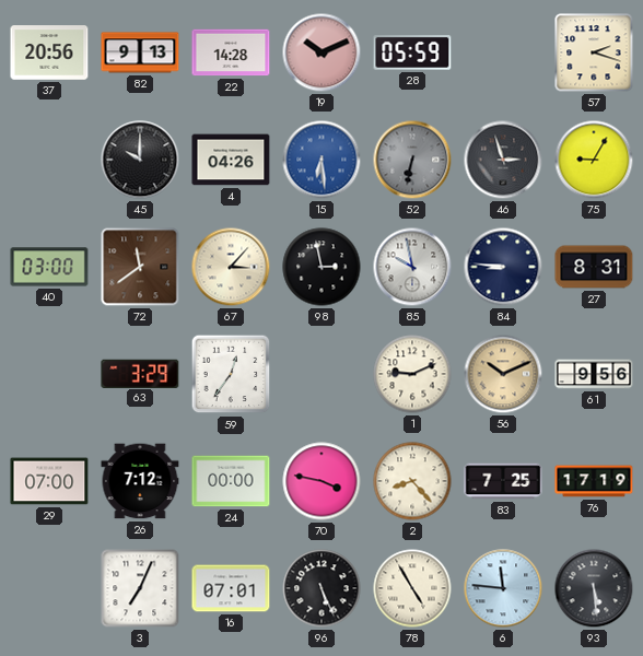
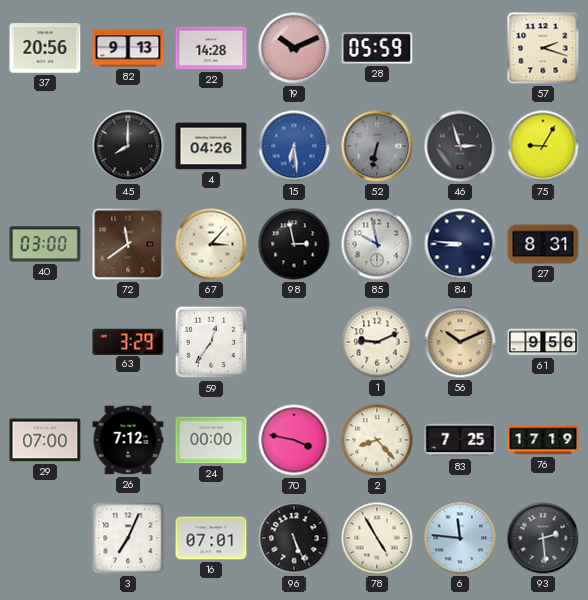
45: 10:00 -> 8:00
93: 5:29 -> 2:29
